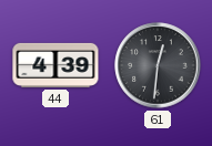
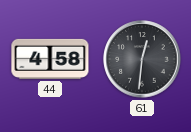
44: 4:39 -> 4:58
